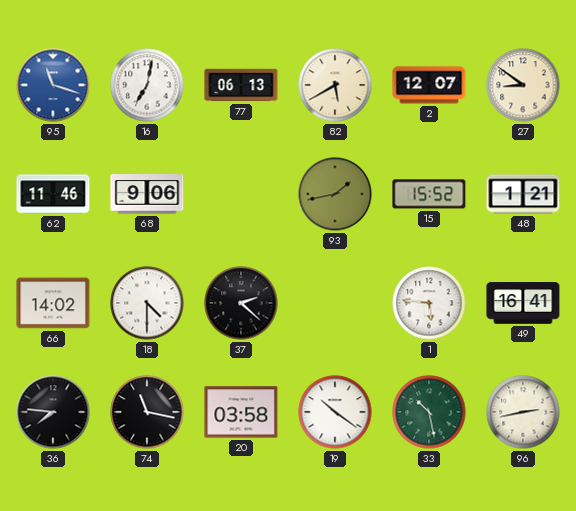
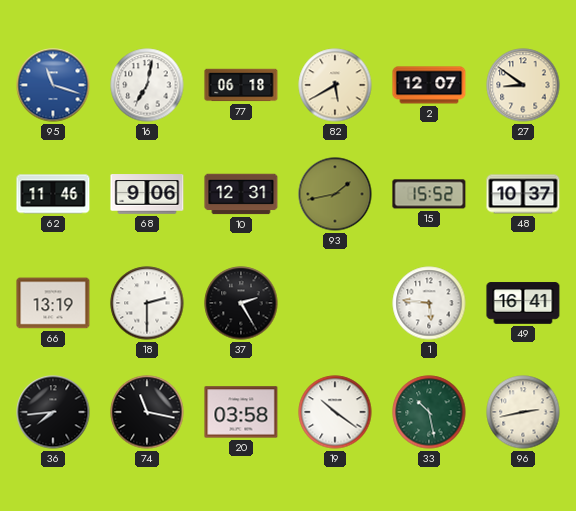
77: 06:13 -> 06:18
10: none -> 12:31
48: 1:21 -> 10:37
66: 14:02 -> 13:19
18: 4:30 -> 2:30
37: 2:22 -> 2:25
36: 7:46 -> 7:44
